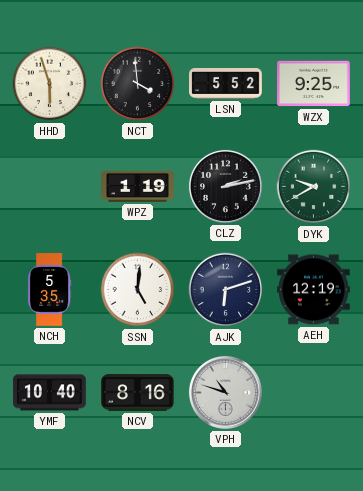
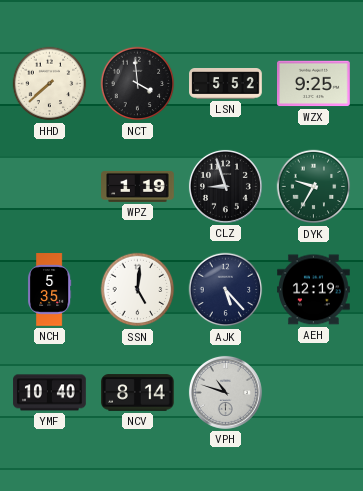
HHD: 5:57 -> 7:38
CLZ: 2:13 -> 8:57
DYK: 9:40 -> 9:35
AJK: 6:12 -> 5:23
NCV: 8:16 -> 8:14
